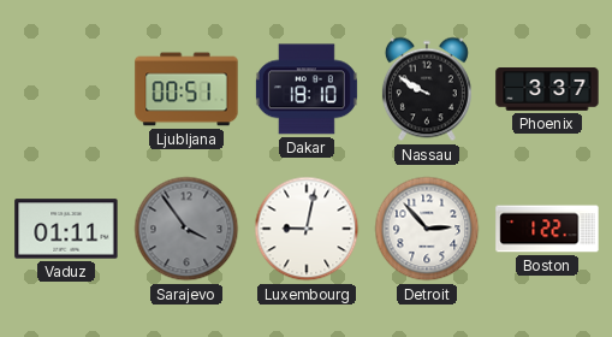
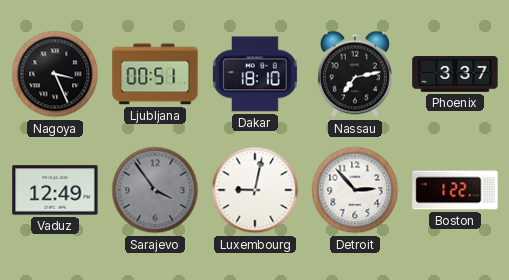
Nagoya: none -> 3:26
Nassau: 9:50 -> 7:13
Vaduz: 01:11 -> 12:49
